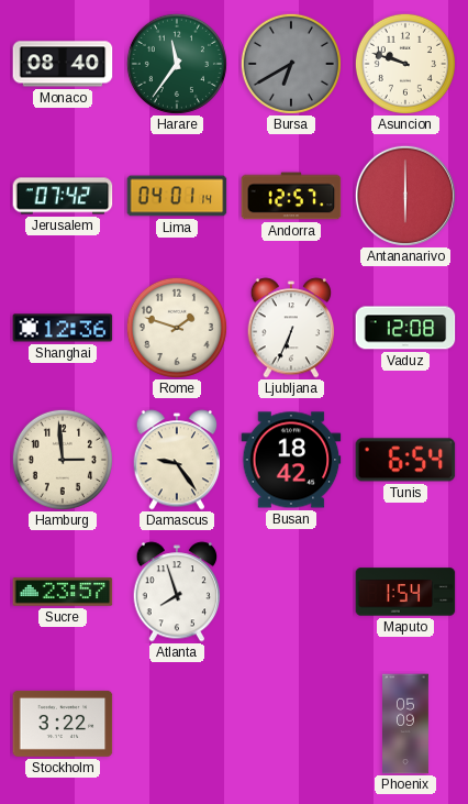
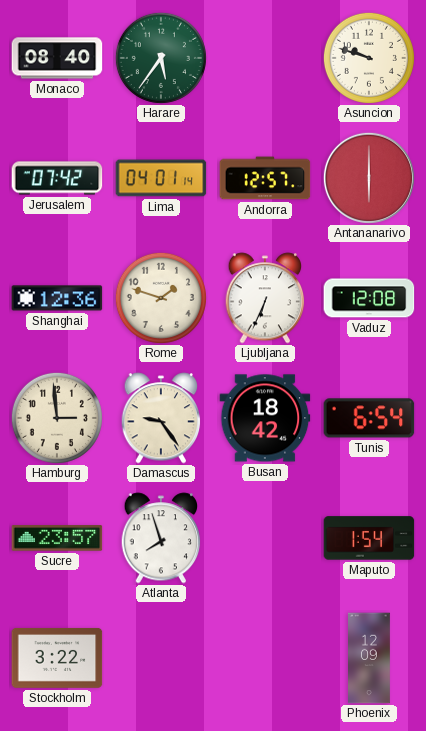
Harare: 11:36 -> 5:36
Bursa: 6:40 -> none
Phoenix: 05:09 -> 12:09
